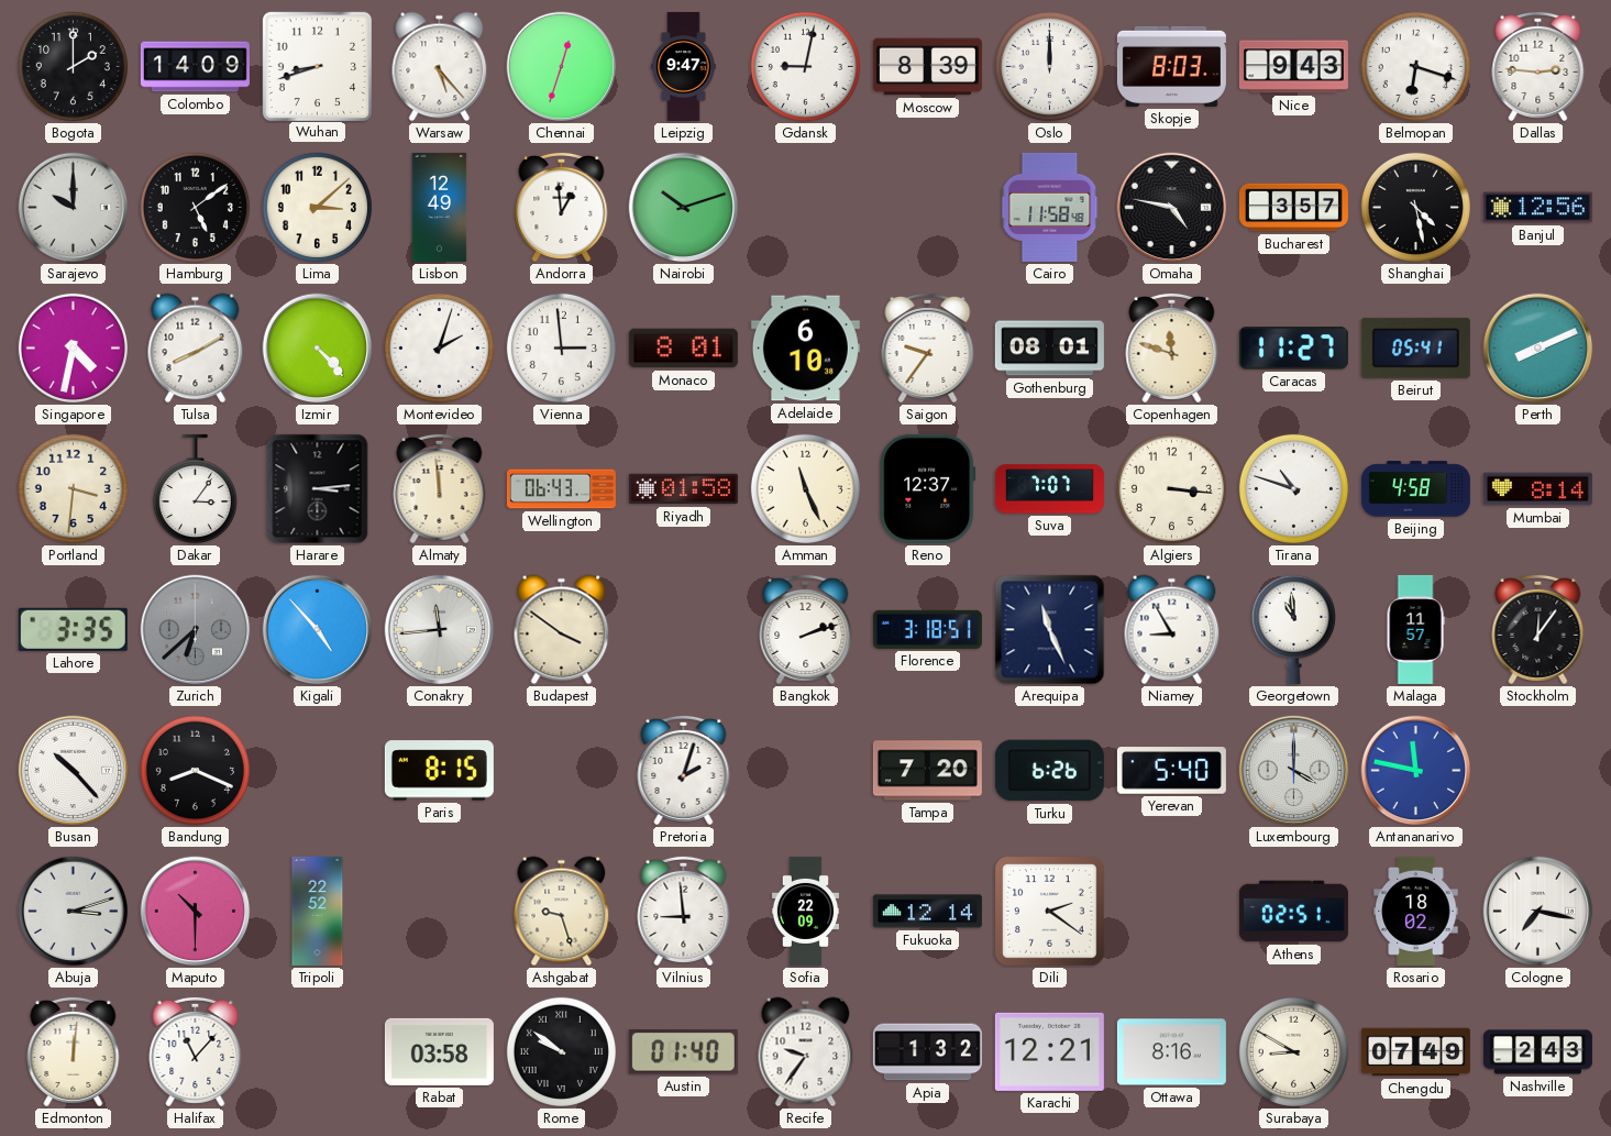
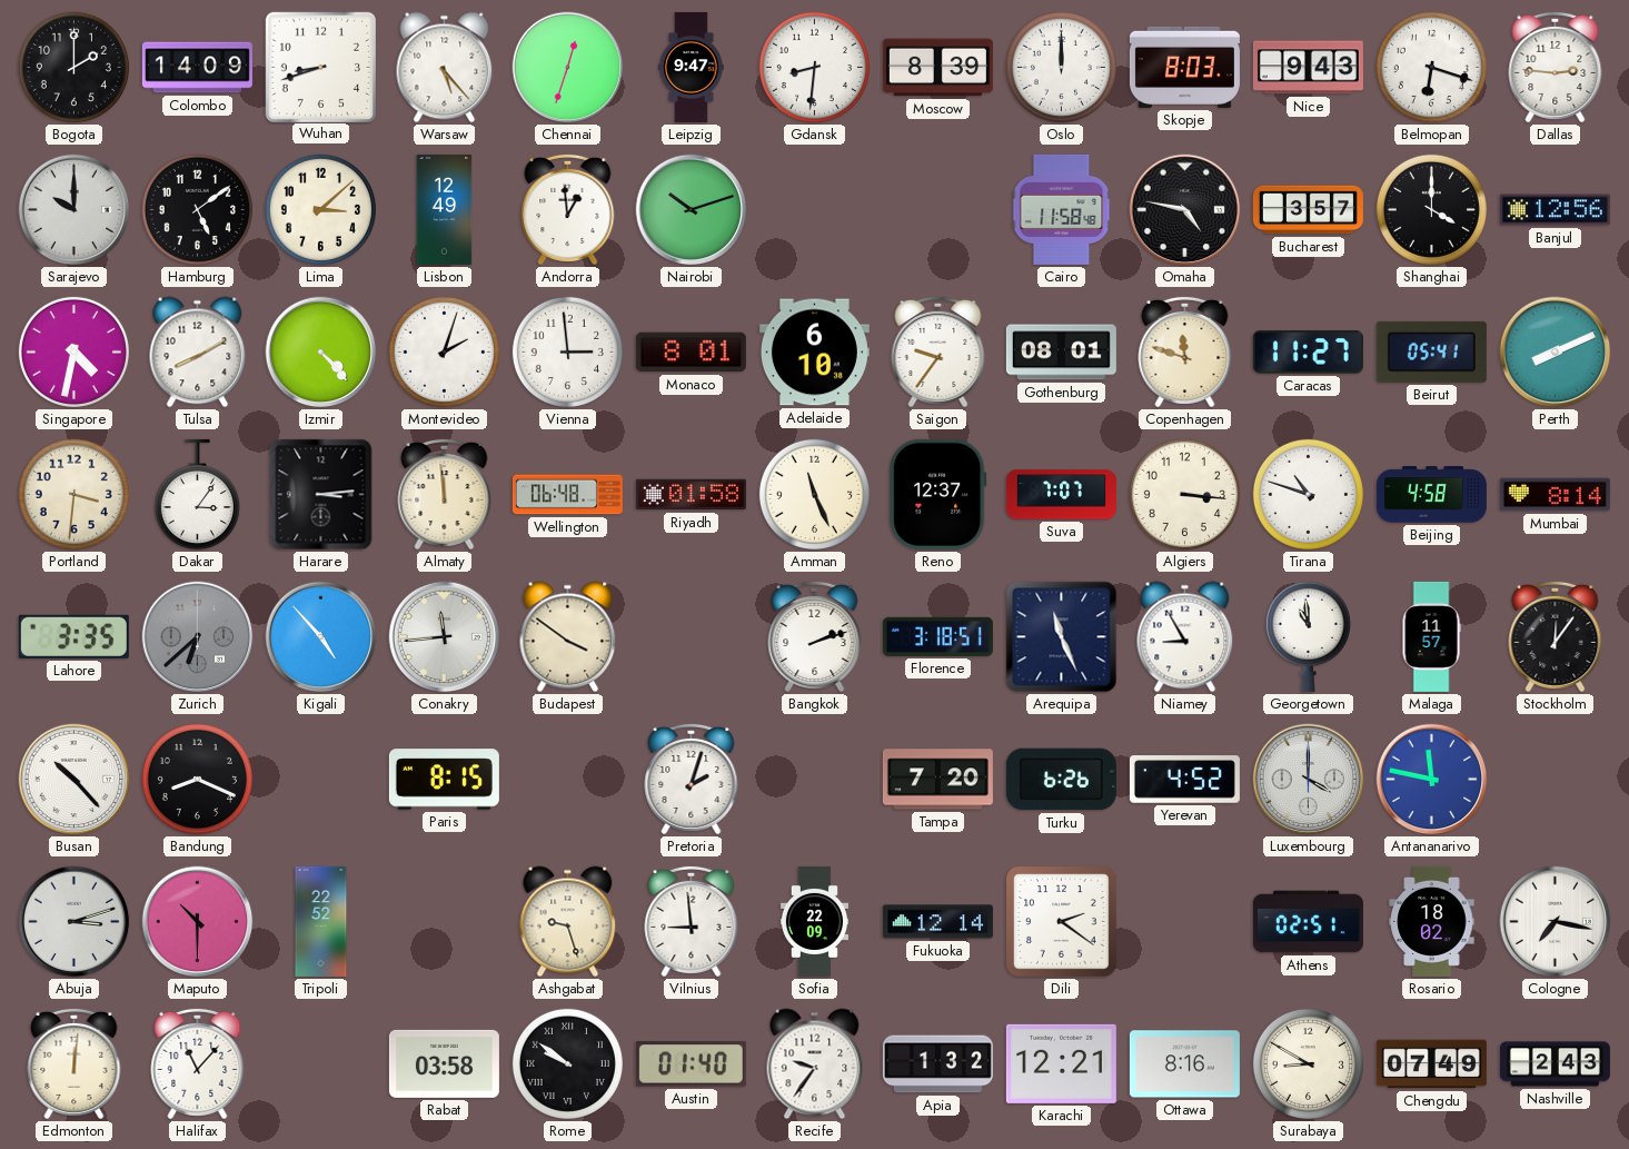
Gdansk: 9:02 -> 8:31
Shanghai: 4:28 -> 4:00
Wellington: 06:43 -> 06:48
Yerevan: 5:40 -> 4:52
